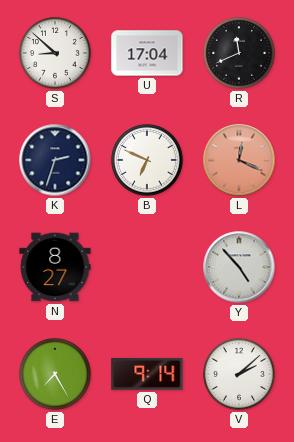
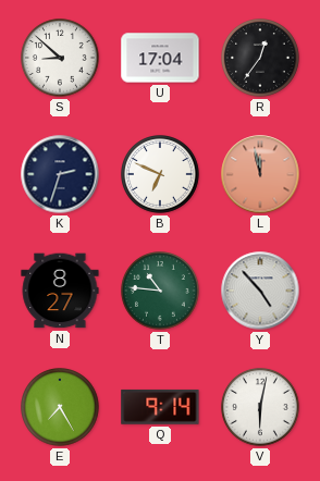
R: 11:41 -> 12:36
L: 12:19 -> 11:58
T: none -> 10:46
V: 2:08 -> 6:02
